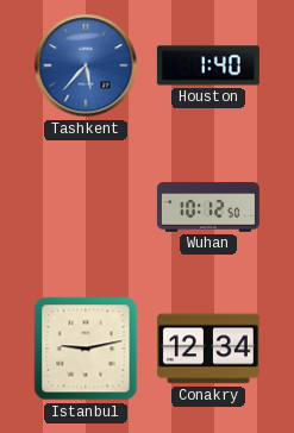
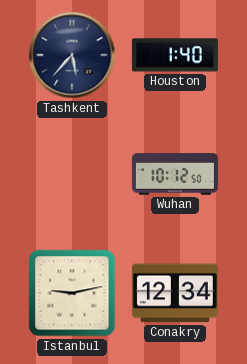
Tashkent dial: blue -> navy
